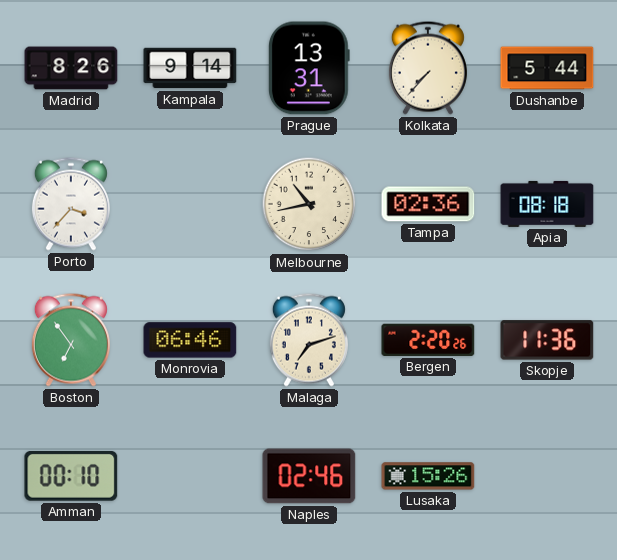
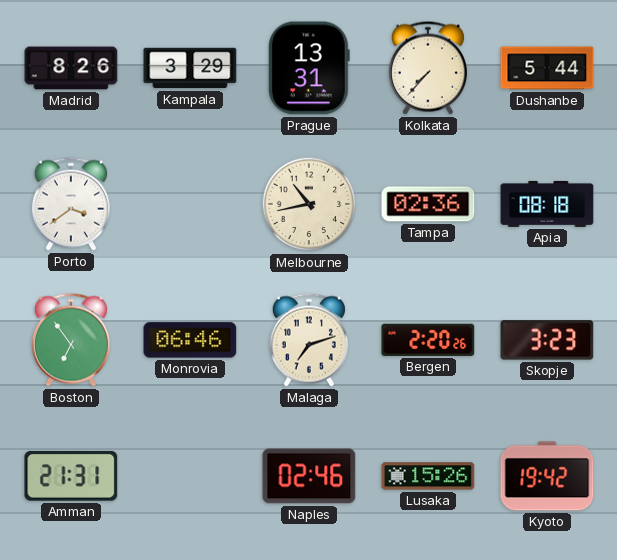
Kampala: 9:14 -> 3:29
Porto: 3:37 -> 3:39
Skopje: 11:36 -> 3:23
Amman: 00:10 -> 21:31
Kyoto: none -> 19:42
